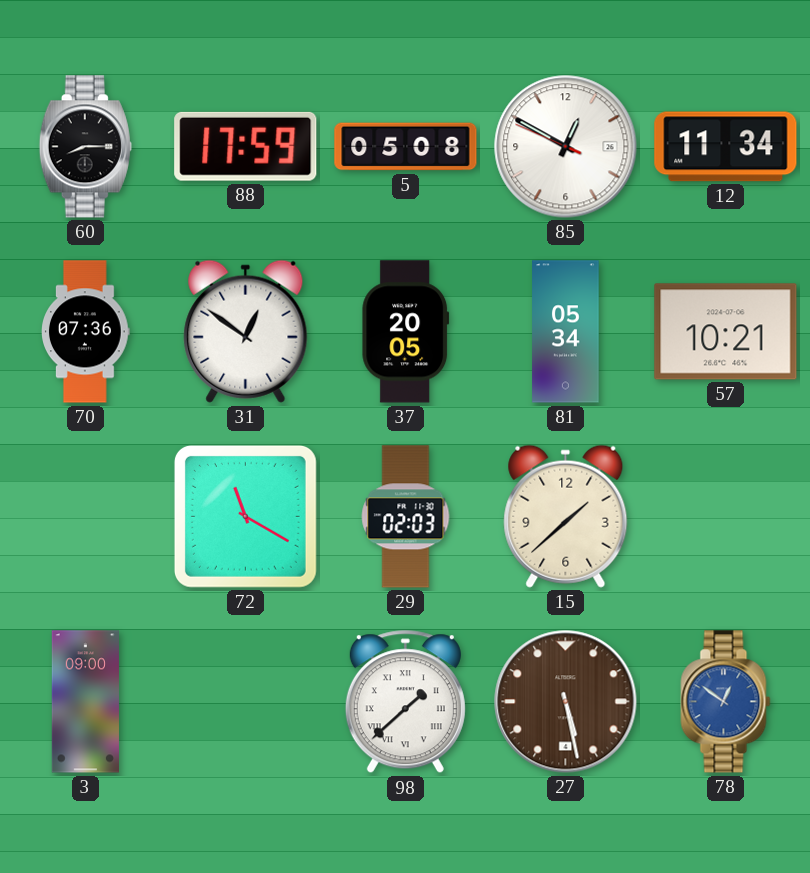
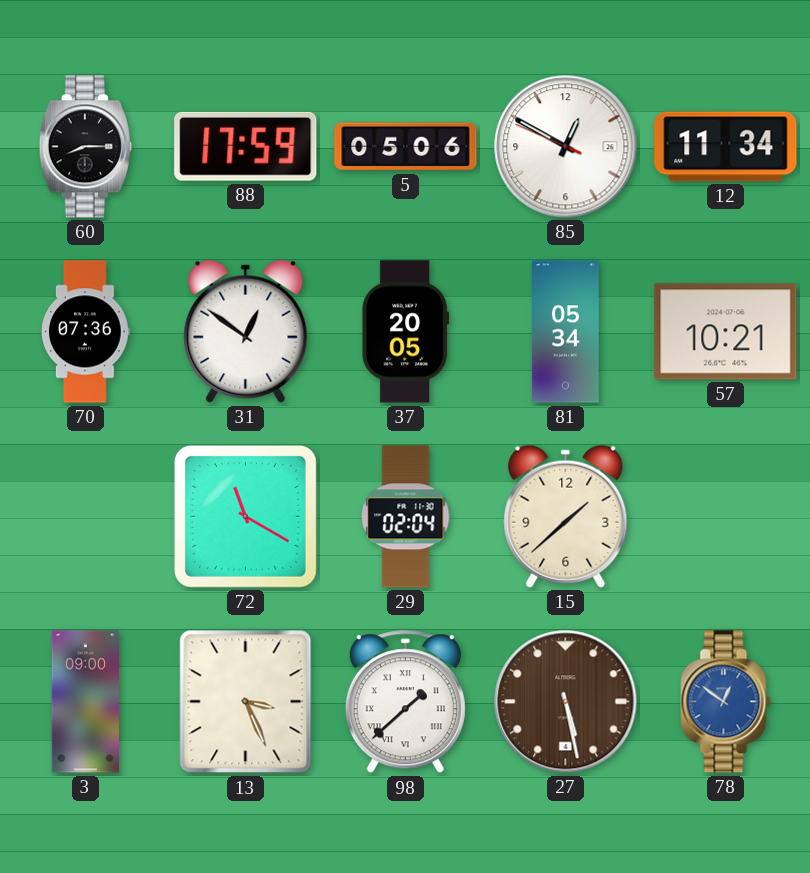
5: 05:08 -> 05:06
29: 02:03 -> 02:04
13: none -> 3:26
